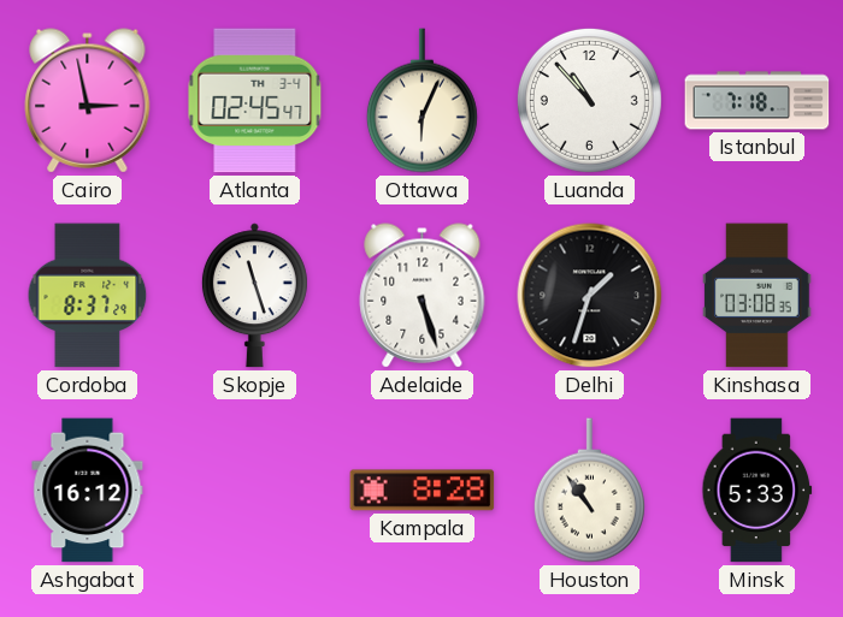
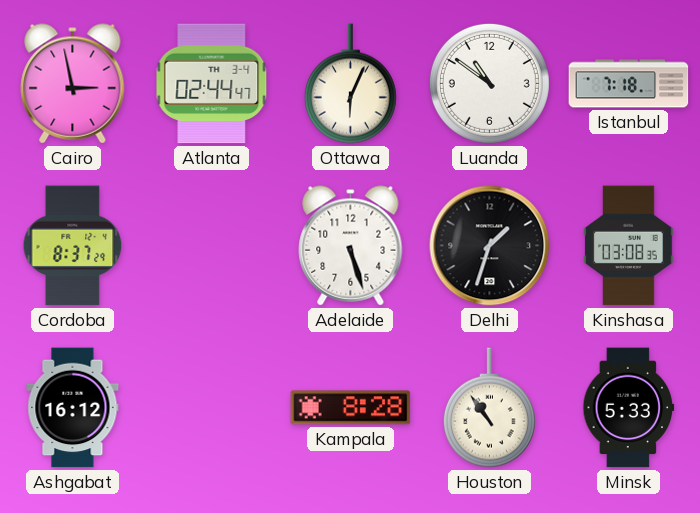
Atlanta: 02:45 -> 02:44
Luanda: 10:53 -> 10:51
Skopje: 11:27 -> none
